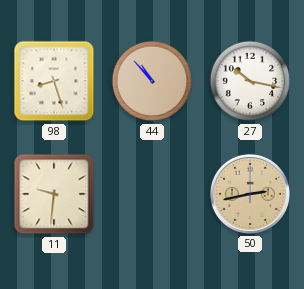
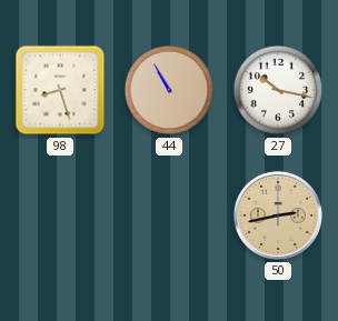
44: 10:53 -> 10:55
11: 9:31 -> none
